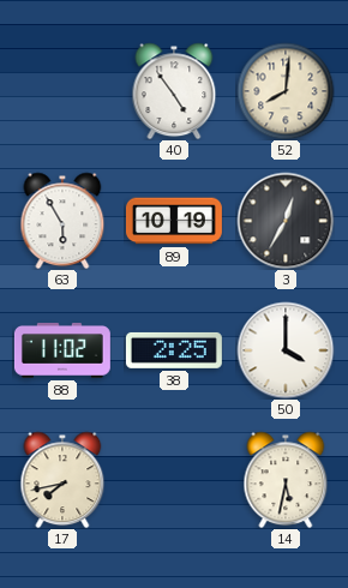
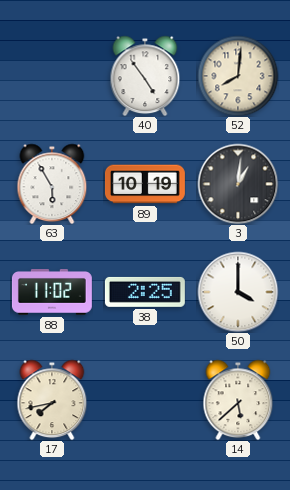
3: 12:35 -> 1:01
14: 5:32 -> 5:38
